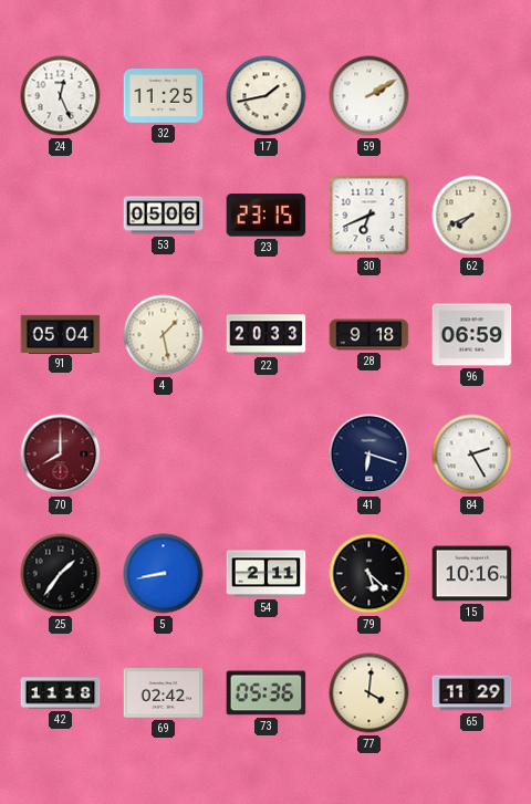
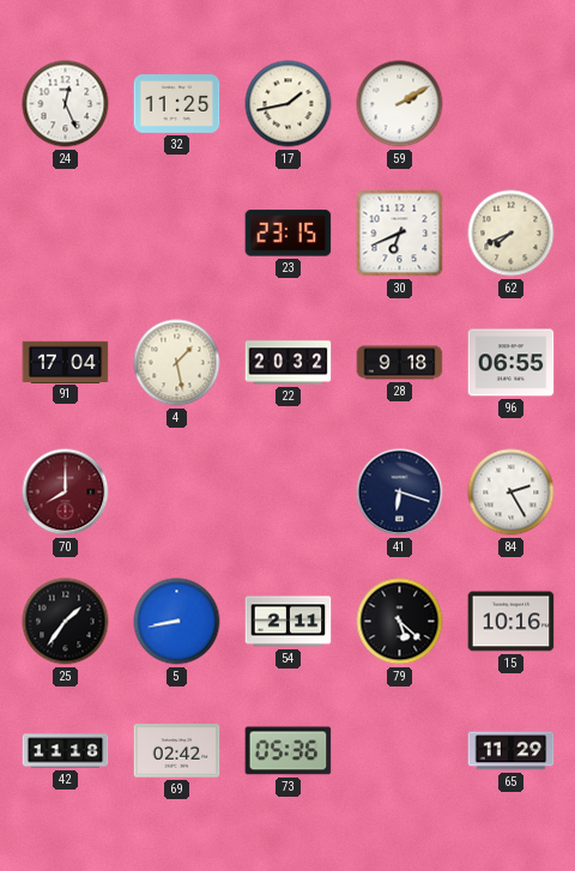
53: 05:06 -> none
91: 05:04 -> 17:04
22: 20:33 -> 20:32
96: 06:59 -> 06:55
77: 4:01 -> none
